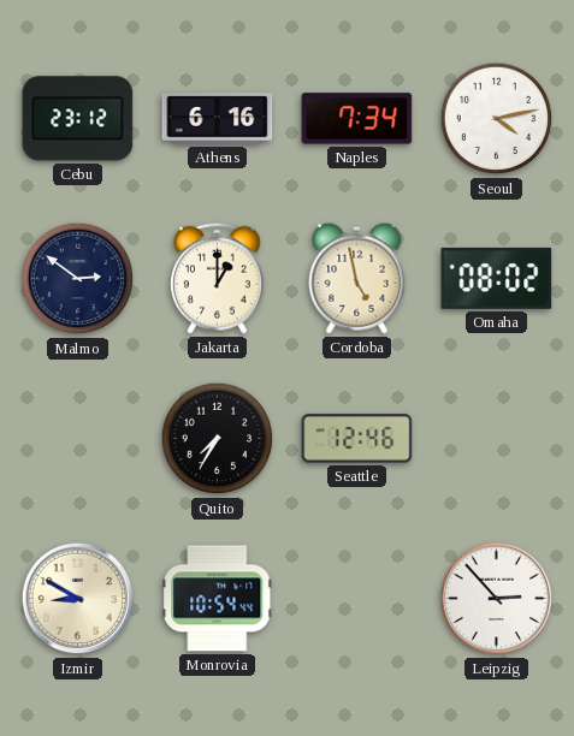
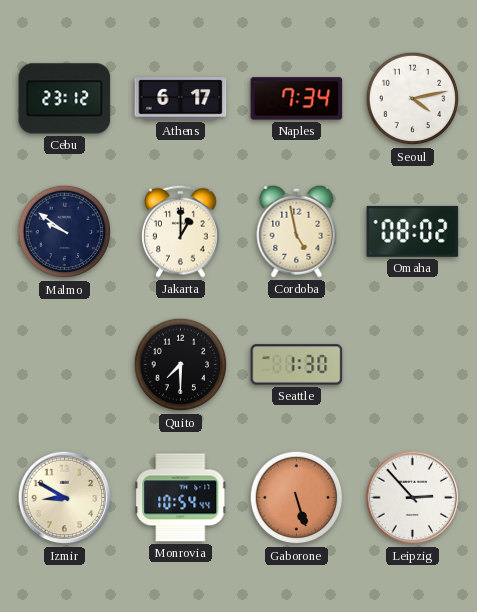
Athens: 6:16 -> 6:17
Malmo: 2:51 -> 9:51
Quito: 7:35 -> 7:30
Seattle: 12:46 -> 1:30
Gaborone: none -> 5:27
